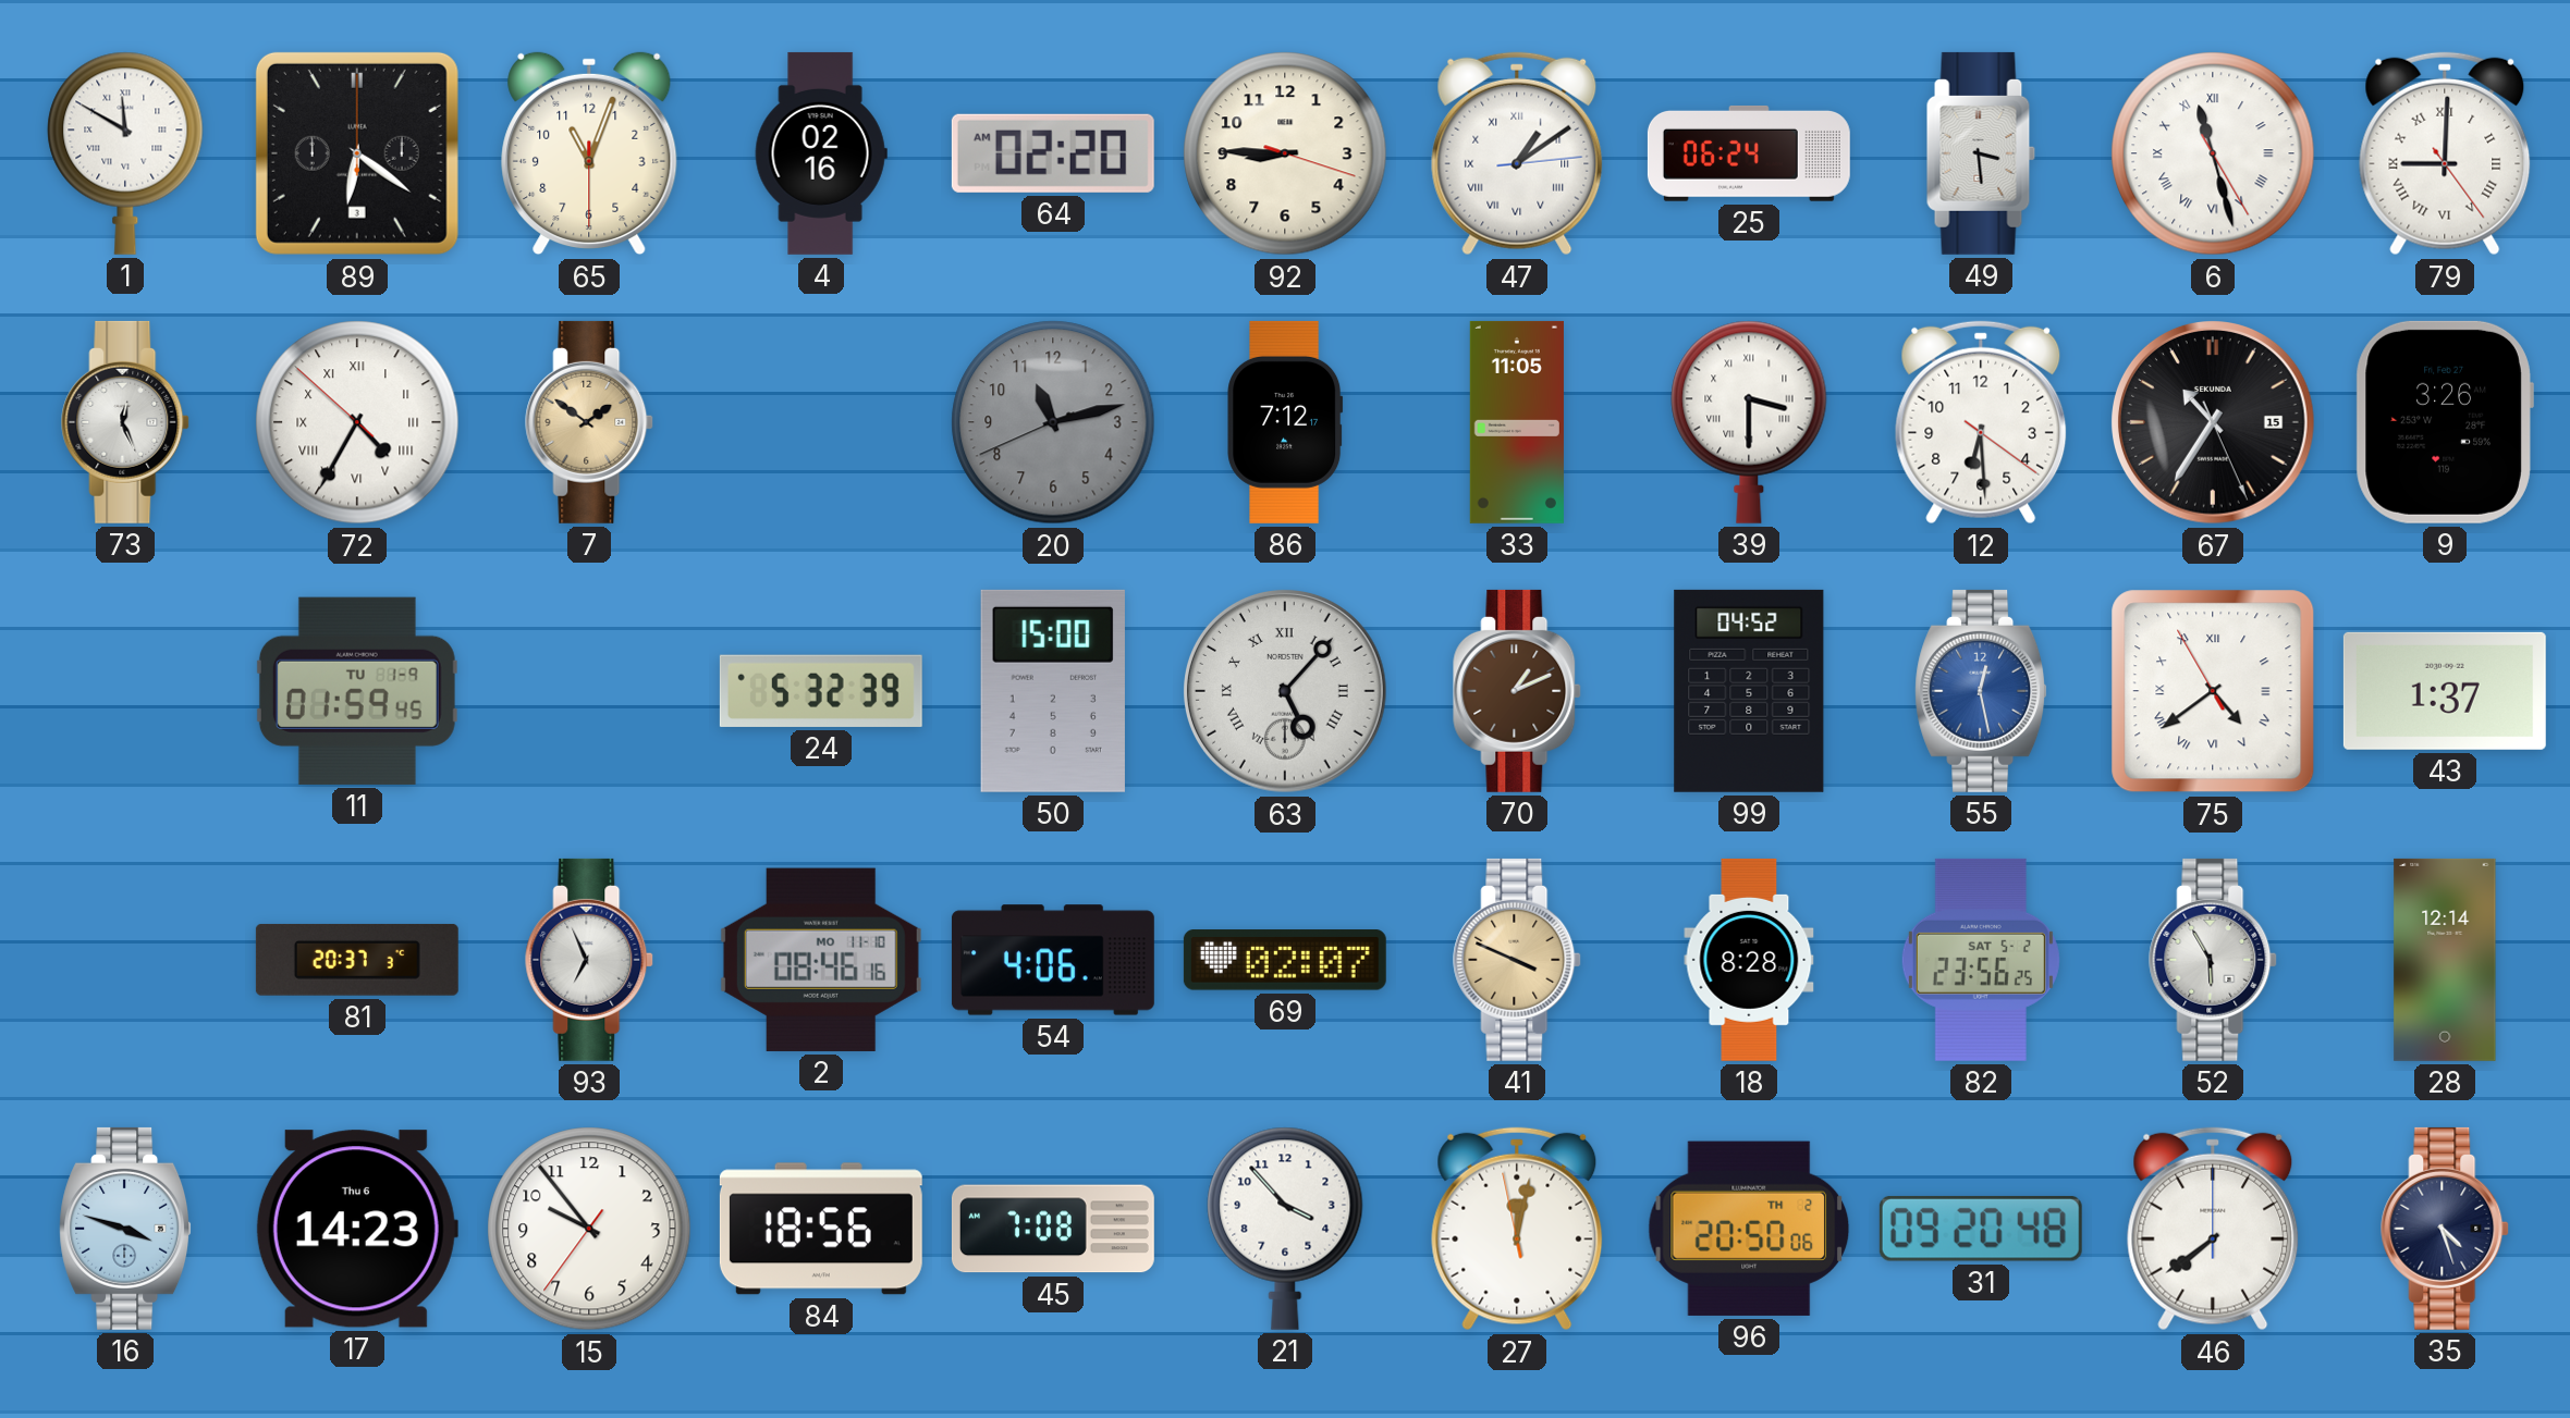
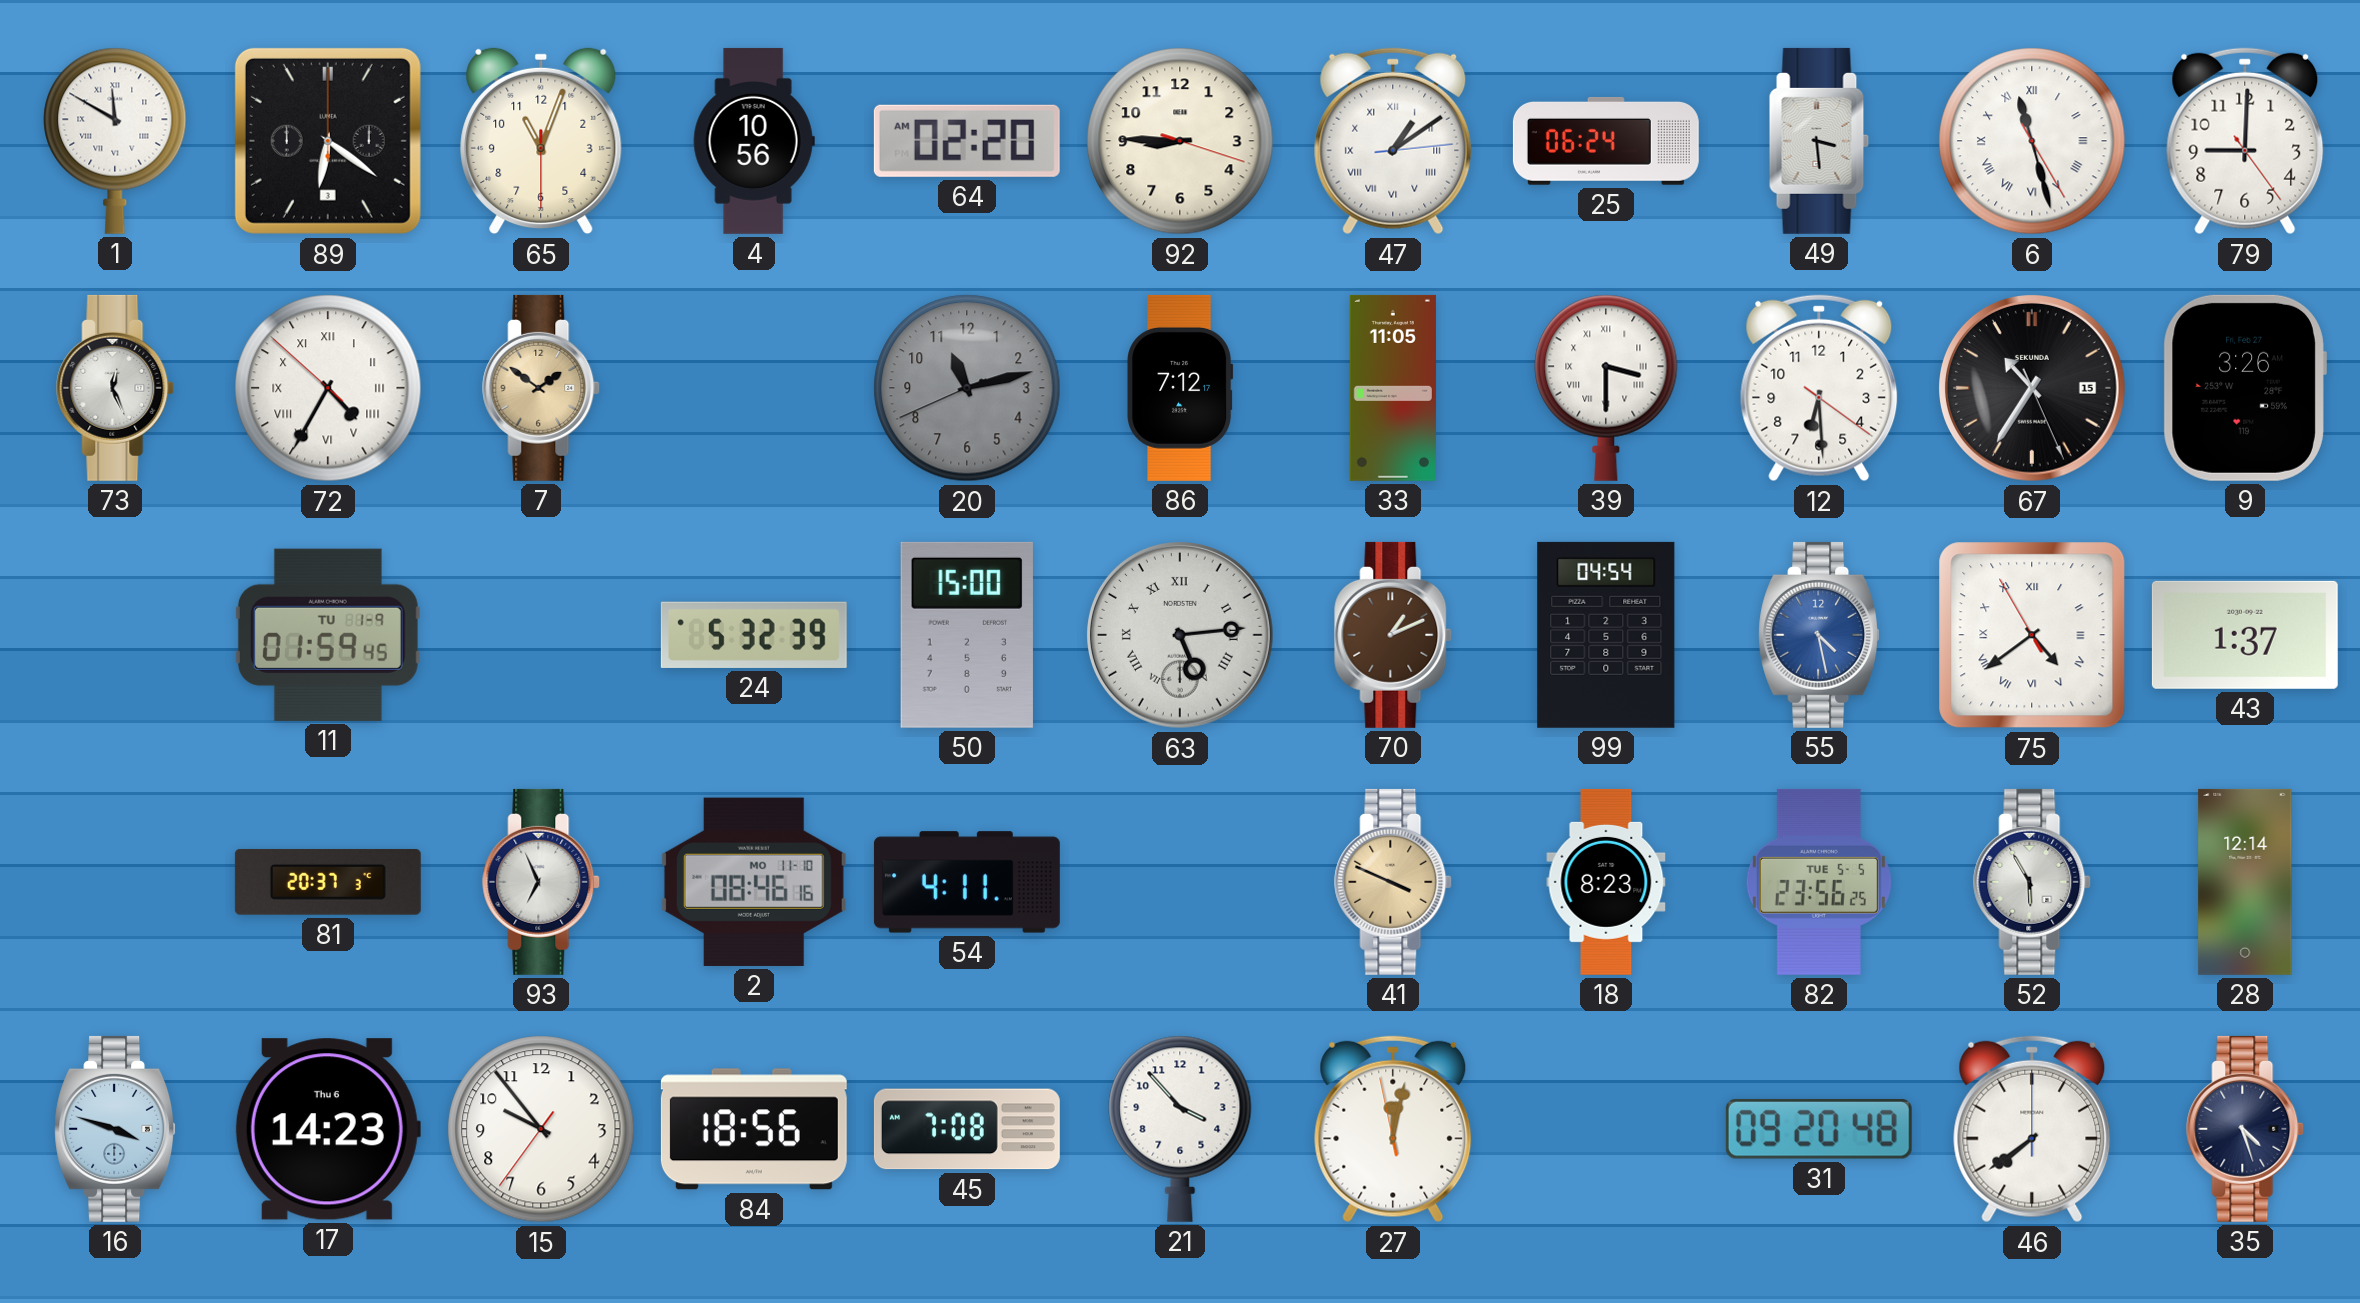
4: 02:16 -> 10:56
79 numerals: Roman -> Arabic
63: 5:07 -> 5:14
99: 04:52 -> 04:54
55: 12:28 -> 4:28
54: 4:06 -> 4:11
69: 02:07 -> none
18: 8:28 -> 8:23
82 date: SAT 5-2 -> TUE 5-5
96: 20:50 -> none
